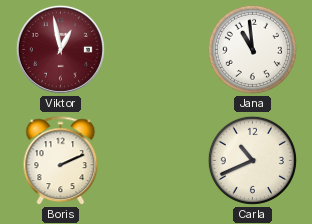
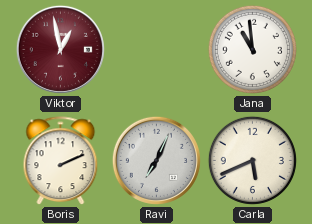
Ravi: none -> 7:04
Carla: 10:41 -> 5:41
